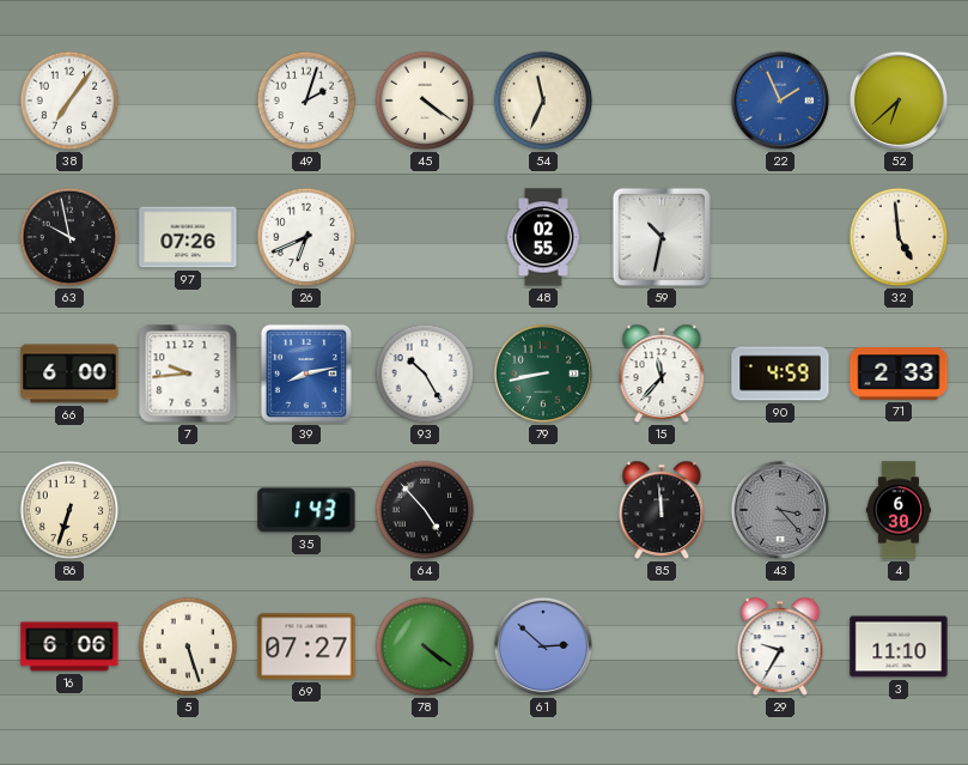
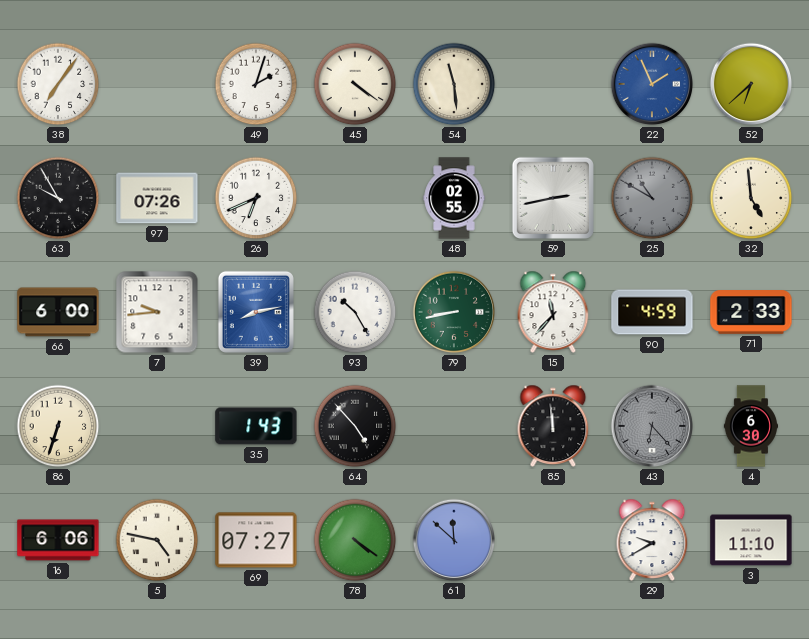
54: 11:34 -> 11:29
63: 9:58 -> 9:55
59: 10:32 -> 2:43
25: none -> 10:50
43: 3:23 -> 6:23
5: 5:27 -> 4:47
61: 2:52 -> 11:52
29: 9:35 -> 9:40
